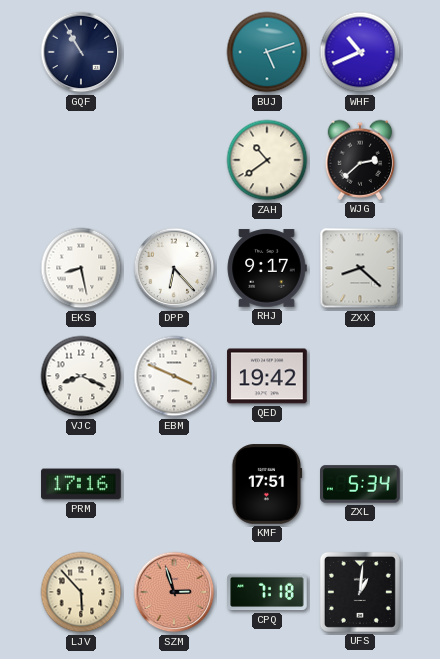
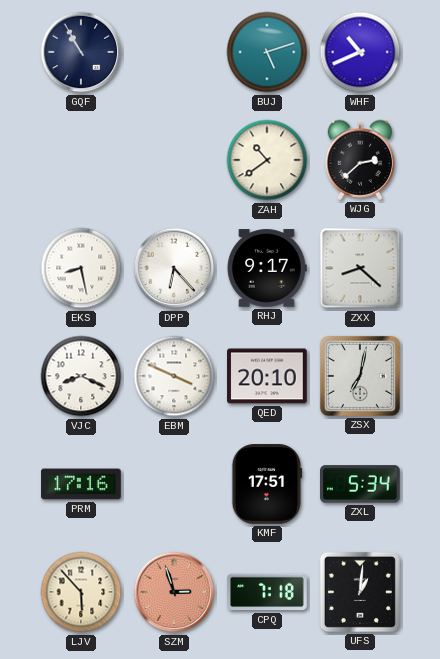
QED: 19:42 -> 20:10
ZSX: none -> 7:02
